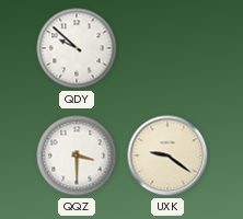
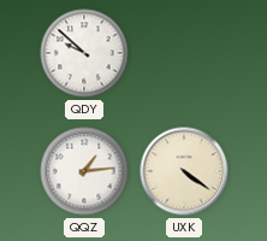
QQZ: 3:30 -> 1:14
UXK: 9:21 -> 4:21
